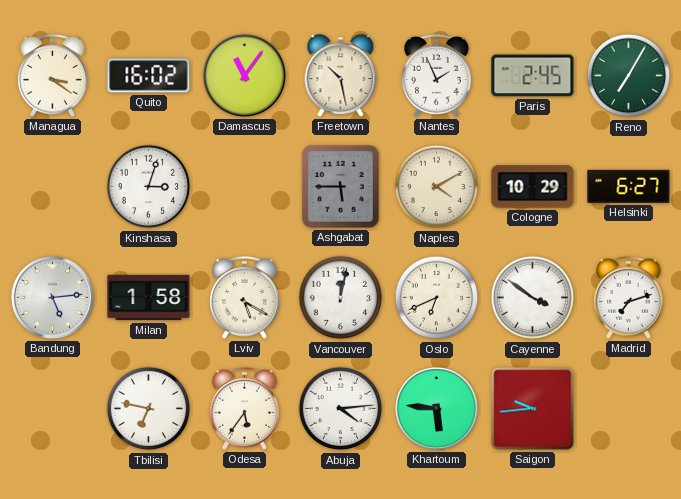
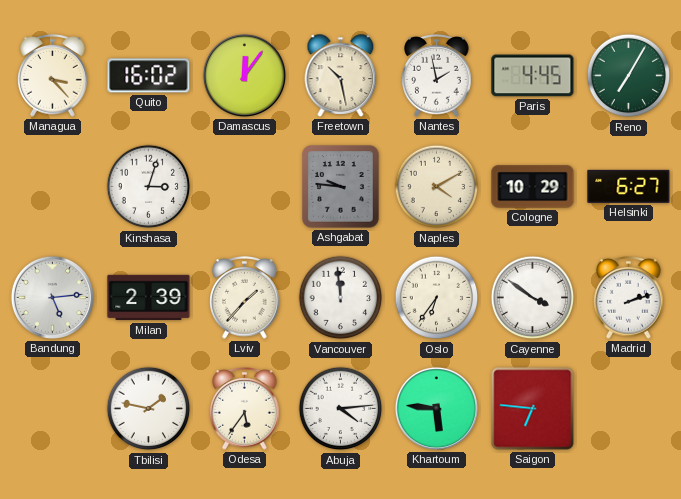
Managua: 3:21 -> 3:23
Damascus: 11:06 -> 12:06
Nantes: 1:56 -> 1:58
Paris: 2:45 -> 4:45
Ashgabat: 5:45 -> 9:46
Milan: 1:58 -> 2:39
Lviv: 5:20 -> 1:37
Vancouver: 12:02 -> 11:59
Oslo: 6:41 -> 6:36
Madrid: 7:12 -> 2:12
Tbilisi: 6:47 -> 1:47
Saigon: 9:44 -> 6:46
